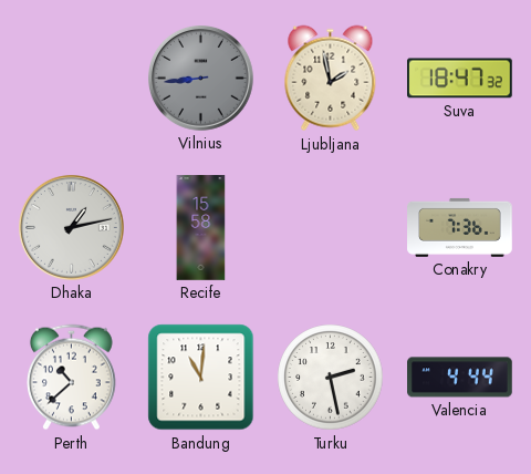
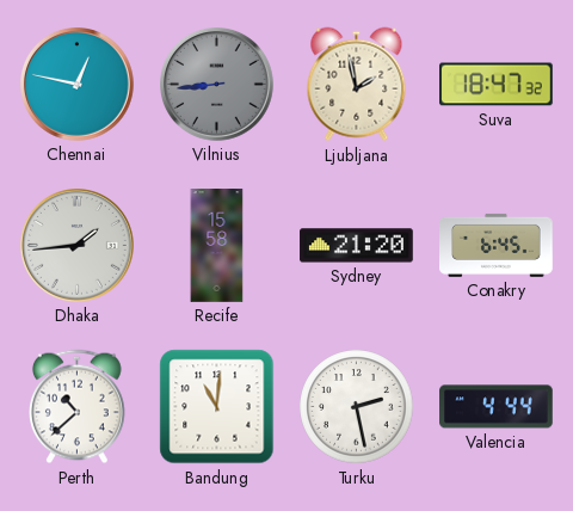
Chennai: none -> 12:47
Dhaka: 1:13 -> 1:44
Sydney: none -> 21:20
Conakry: 7:36 -> 6:45
